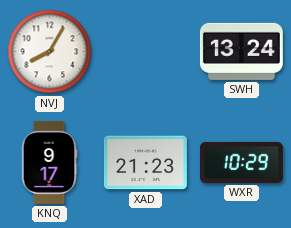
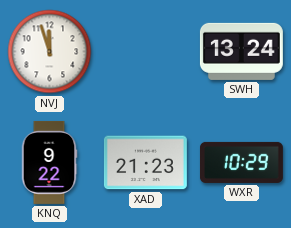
NVJ: 8:05 -> 11:57
KNQ: 9:17 -> 9:22
